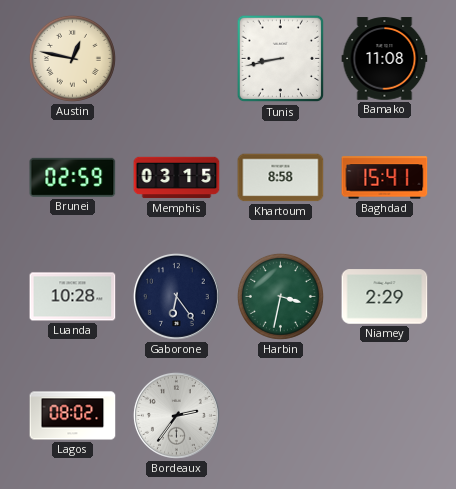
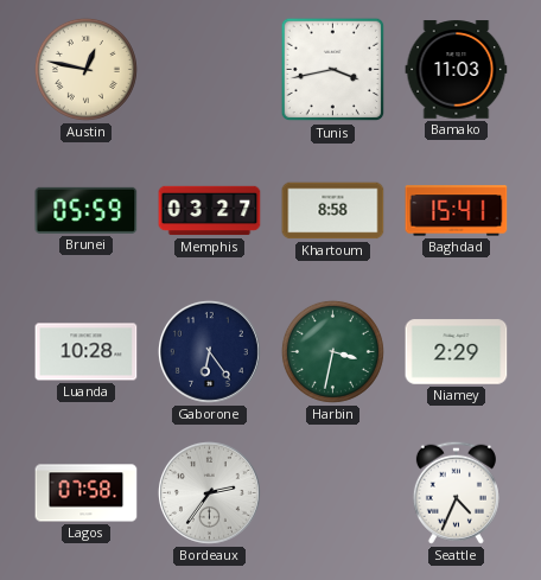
Tunis: 8:43 -> 3:43
Bamako: 11:08 -> 11:03
Brunei: 02:59 -> 05:59
Memphis: 03:15 -> 03:27
Lagos: 08:02 -> 07:58
Seattle: none -> 4:34
